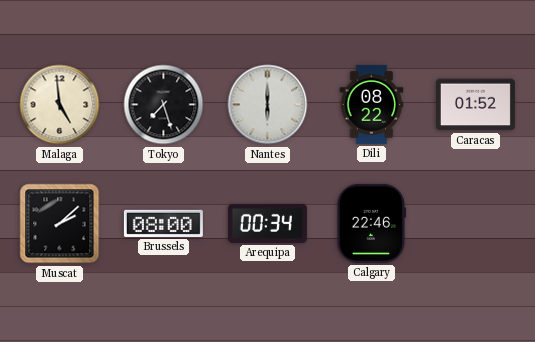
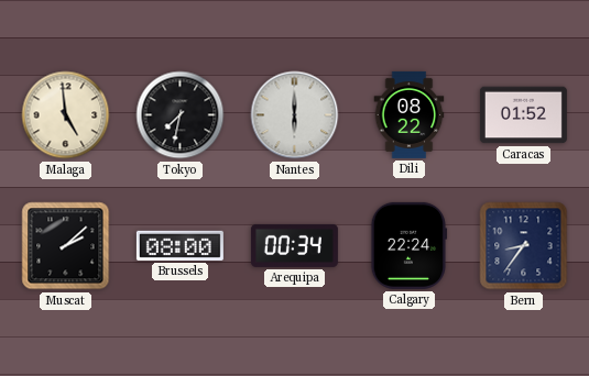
Tokyo: 7:27 -> 7:32
Calgary: 22:46 -> 22:24
Bern: none -> 8:36
